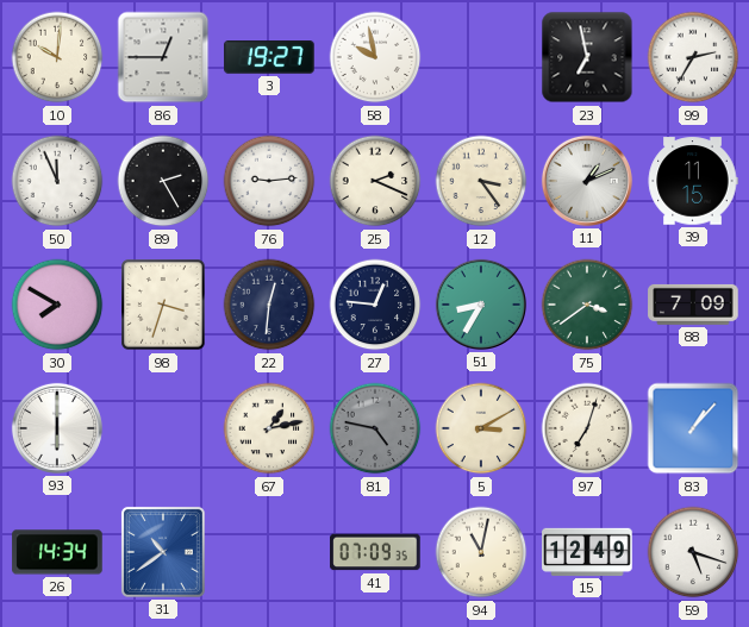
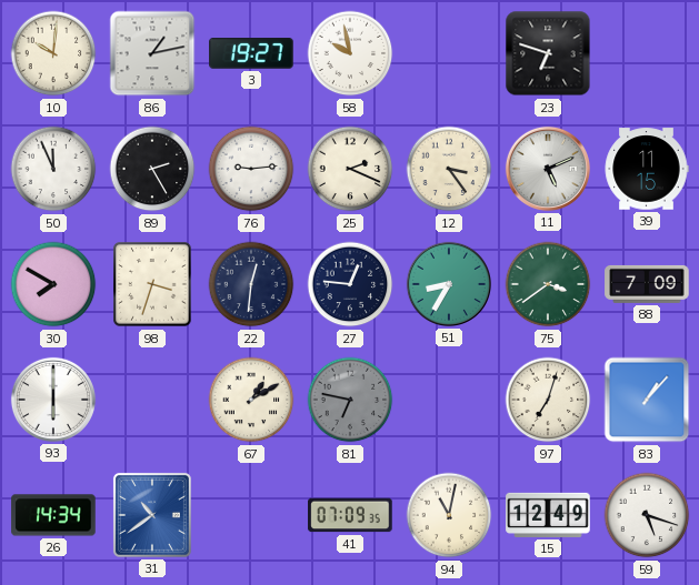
86: 12:45 -> 1:13
23: 6:58 -> 6:48
99: 2:35 -> none
11: 1:11 -> 5:11
67: 1:13 -> 1:10
81: 4:47 -> 6:47
5: 3:10 -> none
